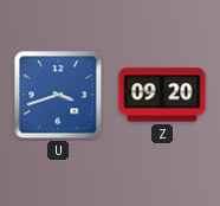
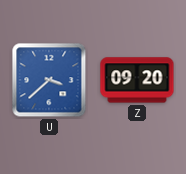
U: 3:42 -> 3:38
